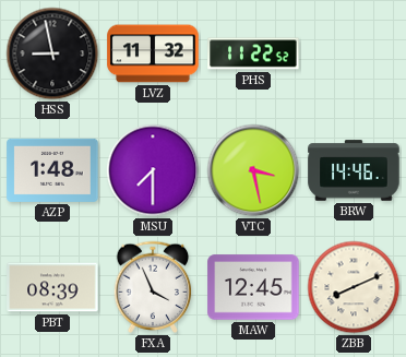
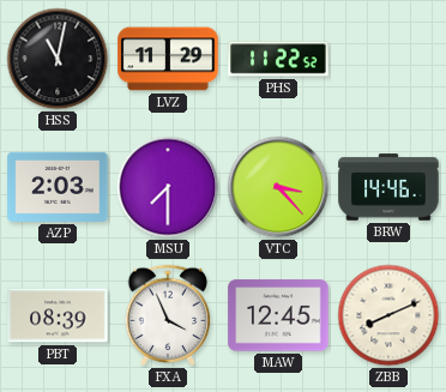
HSS: 8:58 -> 11:02
LVZ: 11:32 -> 11:29
AZP: 1:48 -> 2:03
VTC: 3:28 -> 3:23
